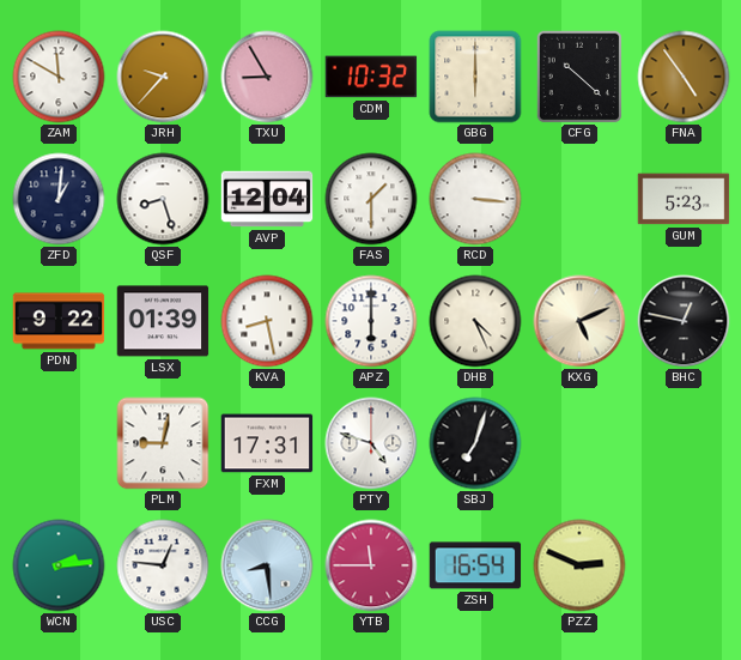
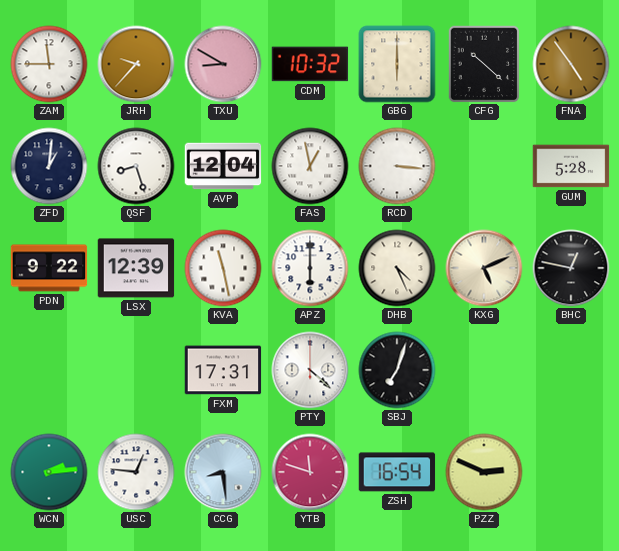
ZAM: 11:50 -> 11:45
TXU: 8:55 -> 8:50
FAS: 1:30 -> 12:58
GUM: 5:23 -> 5:28
LSX: 01:39 -> 12:39
KVA: 8:28 -> 11:28
PLM: 9:02 -> none
PTY: 4:48 -> 4:22
YTB: 11:45 -> 11:48
